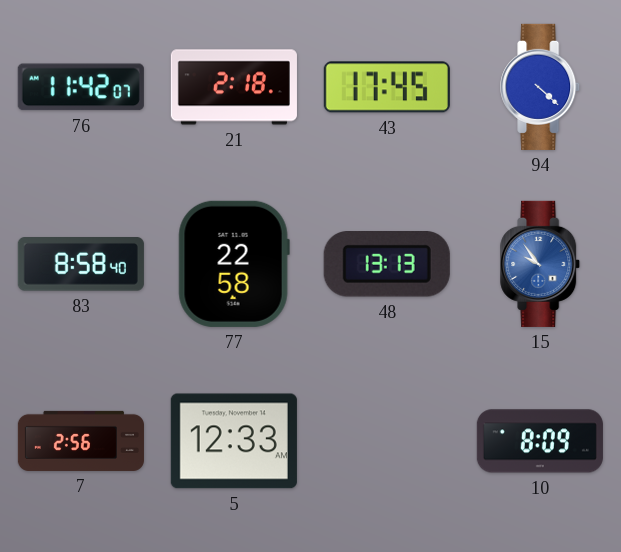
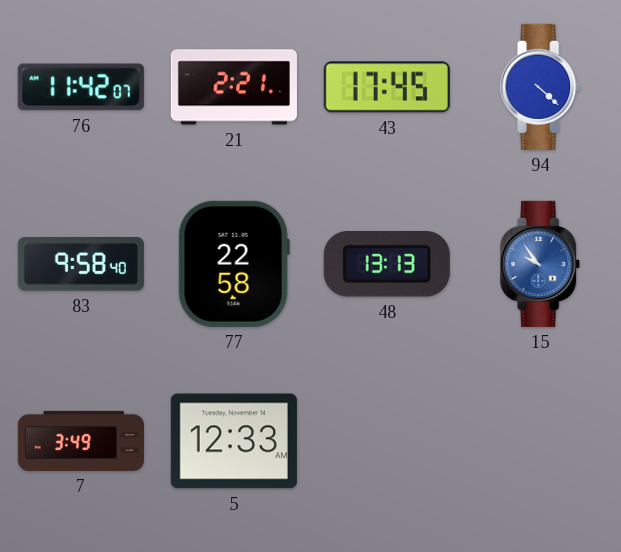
21: 2:18 -> 2:21
83: 8:58 -> 9:58
7: 2:56 -> 3:49
10: 8:09 -> none
